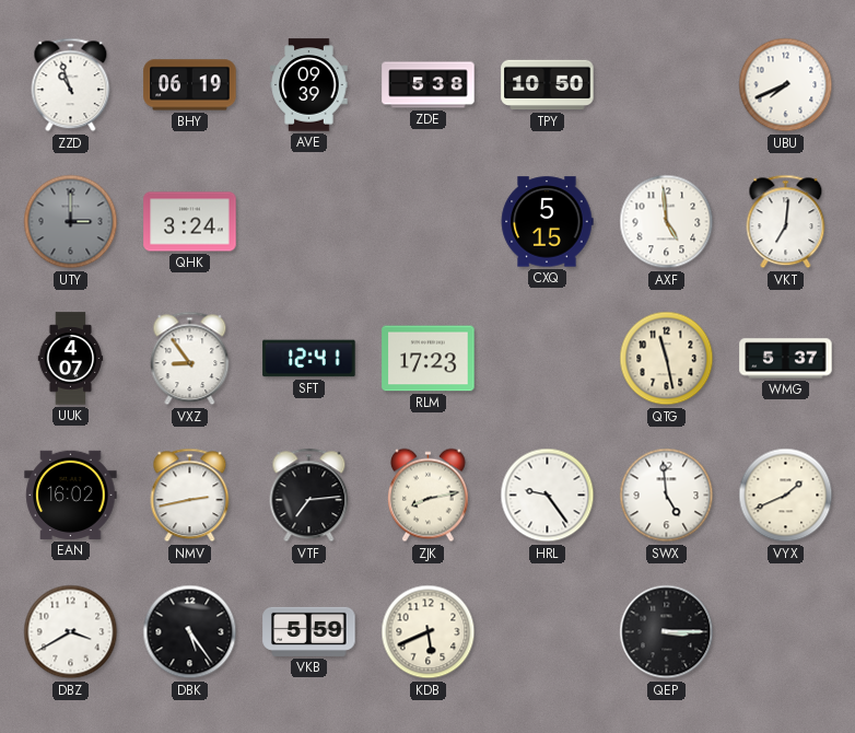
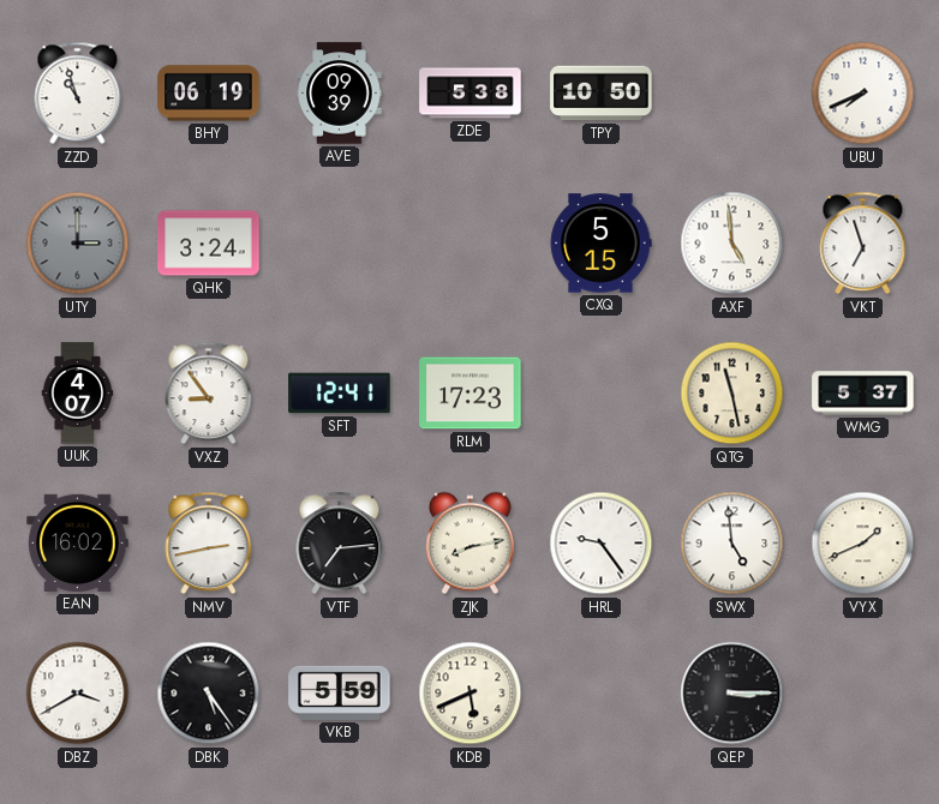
VKT: 7:01 -> 6:57
